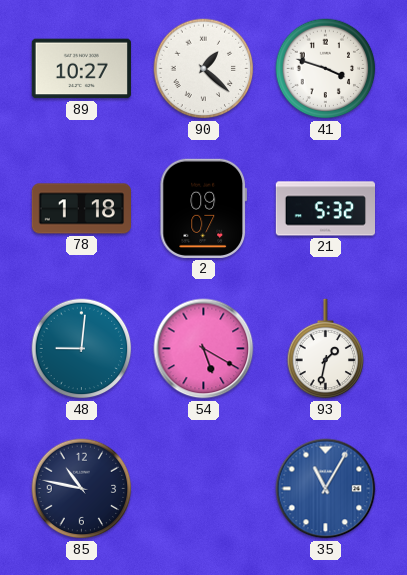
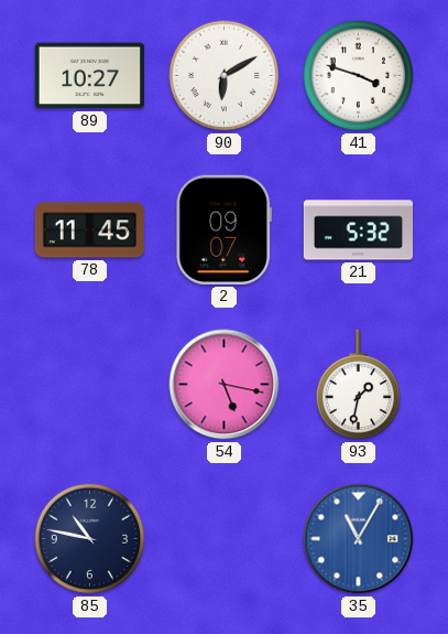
90: 1:22 -> 6:10
78: 1:18 -> 11:45
48: 9:01 -> none
54: 5:20 -> 5:17
